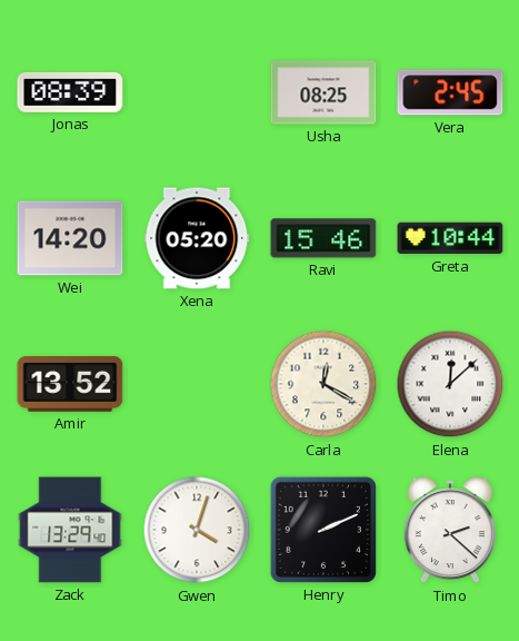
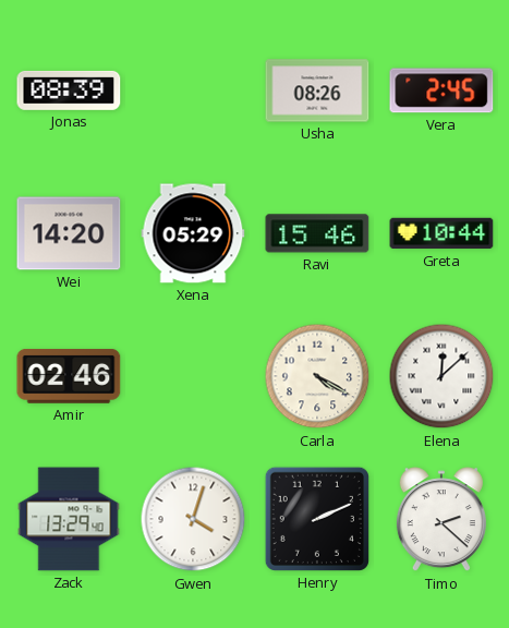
Usha: 08:25 -> 08:26
Xena: 05:20 -> 05:29
Amir: 13:52 -> 02:46
Carla: 12:20 -> 4:20
